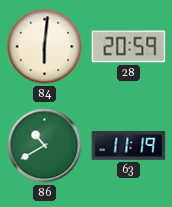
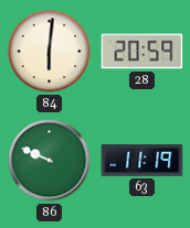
86: 10:40 -> 9:49
